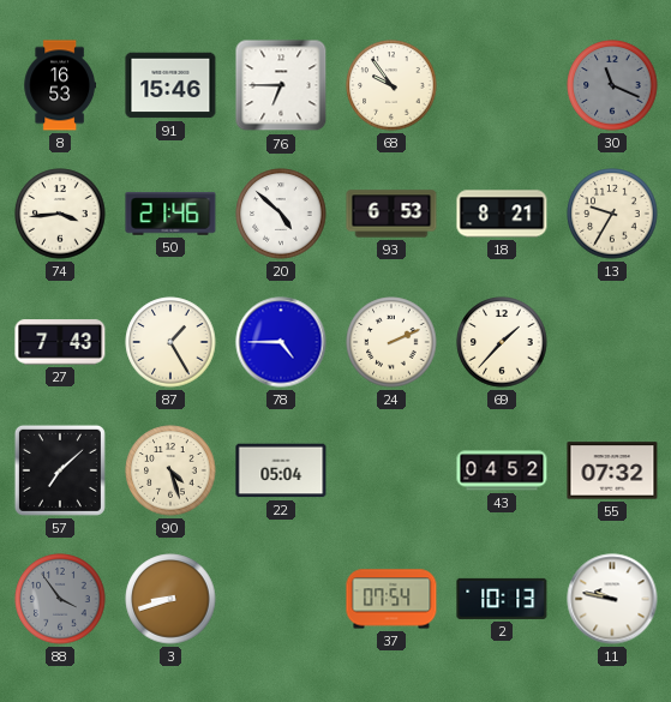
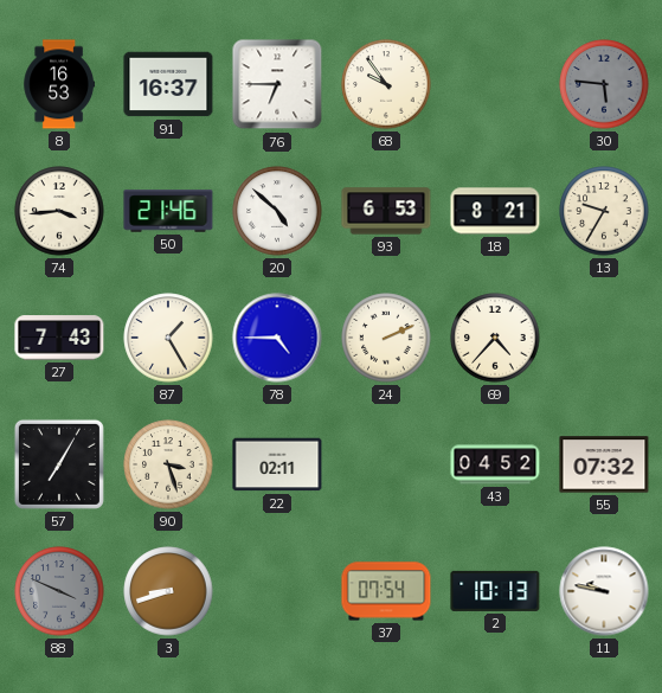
91: 15:46 -> 16:37
30: 11:19 -> 5:46
69: 1:37 -> 4:37
57: 7:08 -> 7:05
90: 4:27 -> 3:27
22: 05:04 -> 02:11
88: 3:54 -> 3:49
